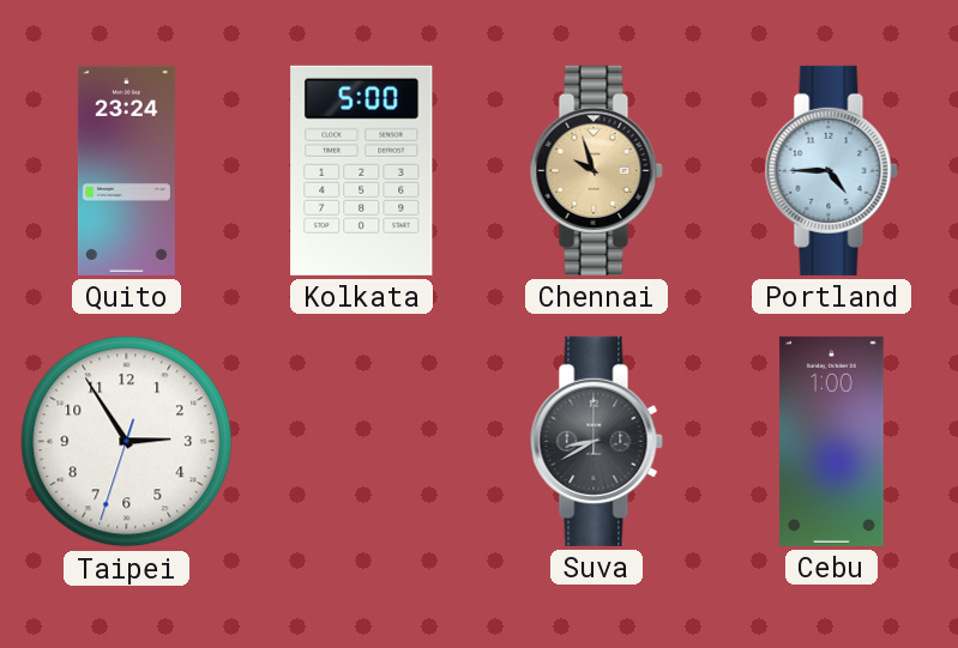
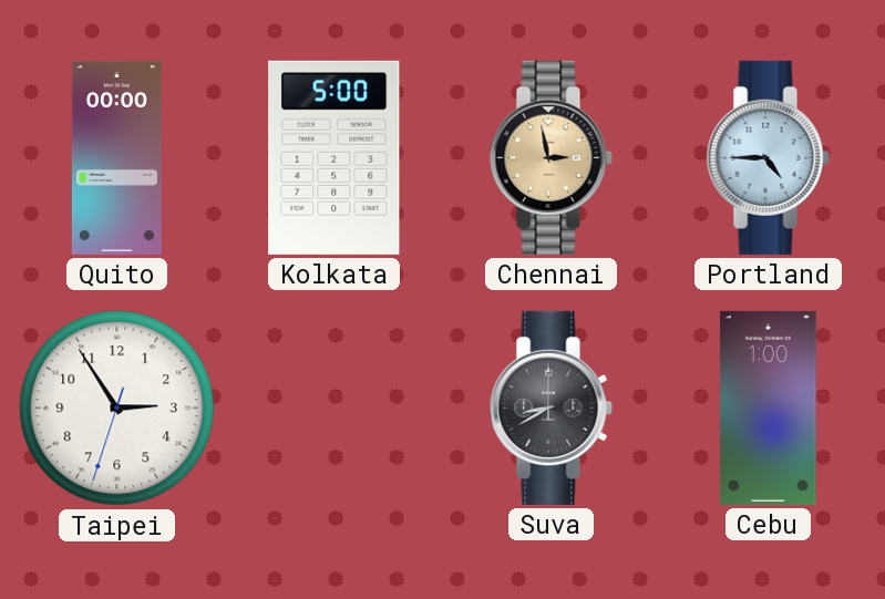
Quito: 23:24 -> 00:00
Chennai: 9:57 -> 2:58
